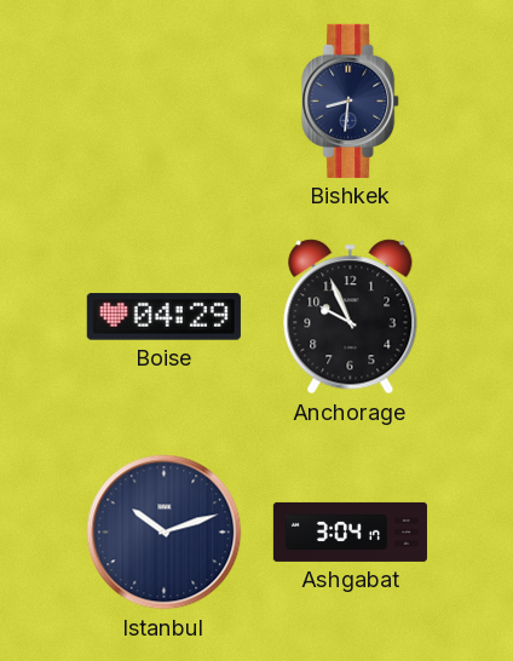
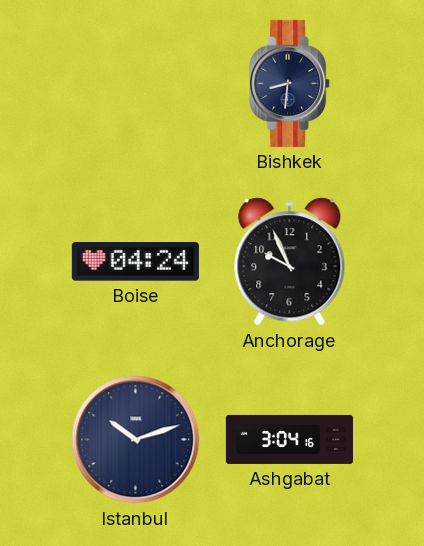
Boise: 04:29 -> 04:24
Ashgabat: 3:04:17 -> 3:04:16
